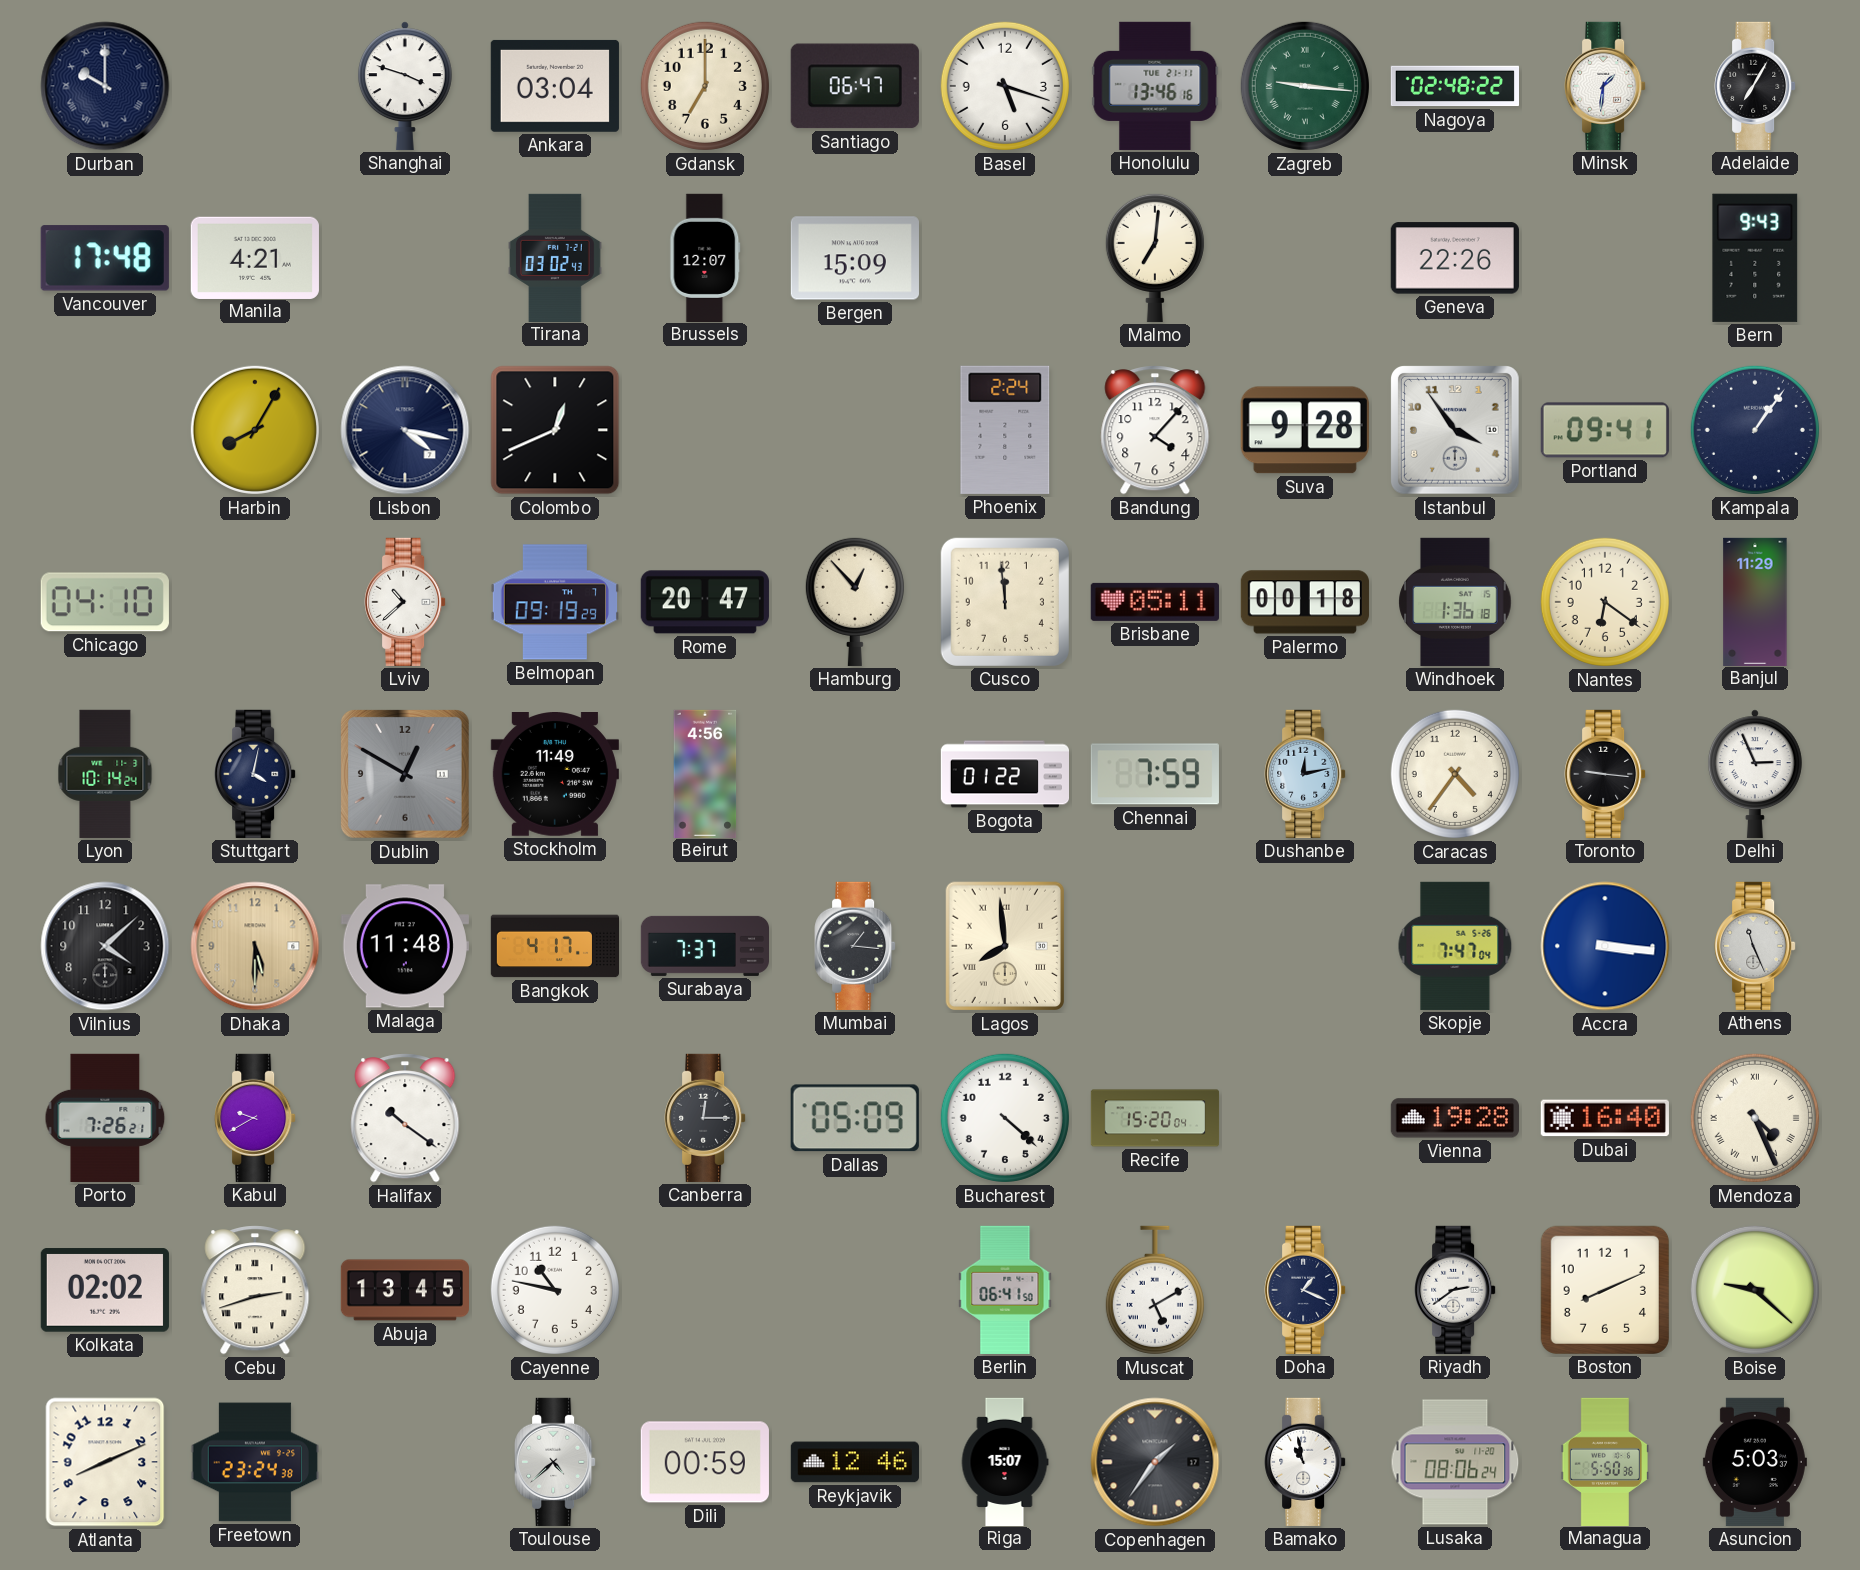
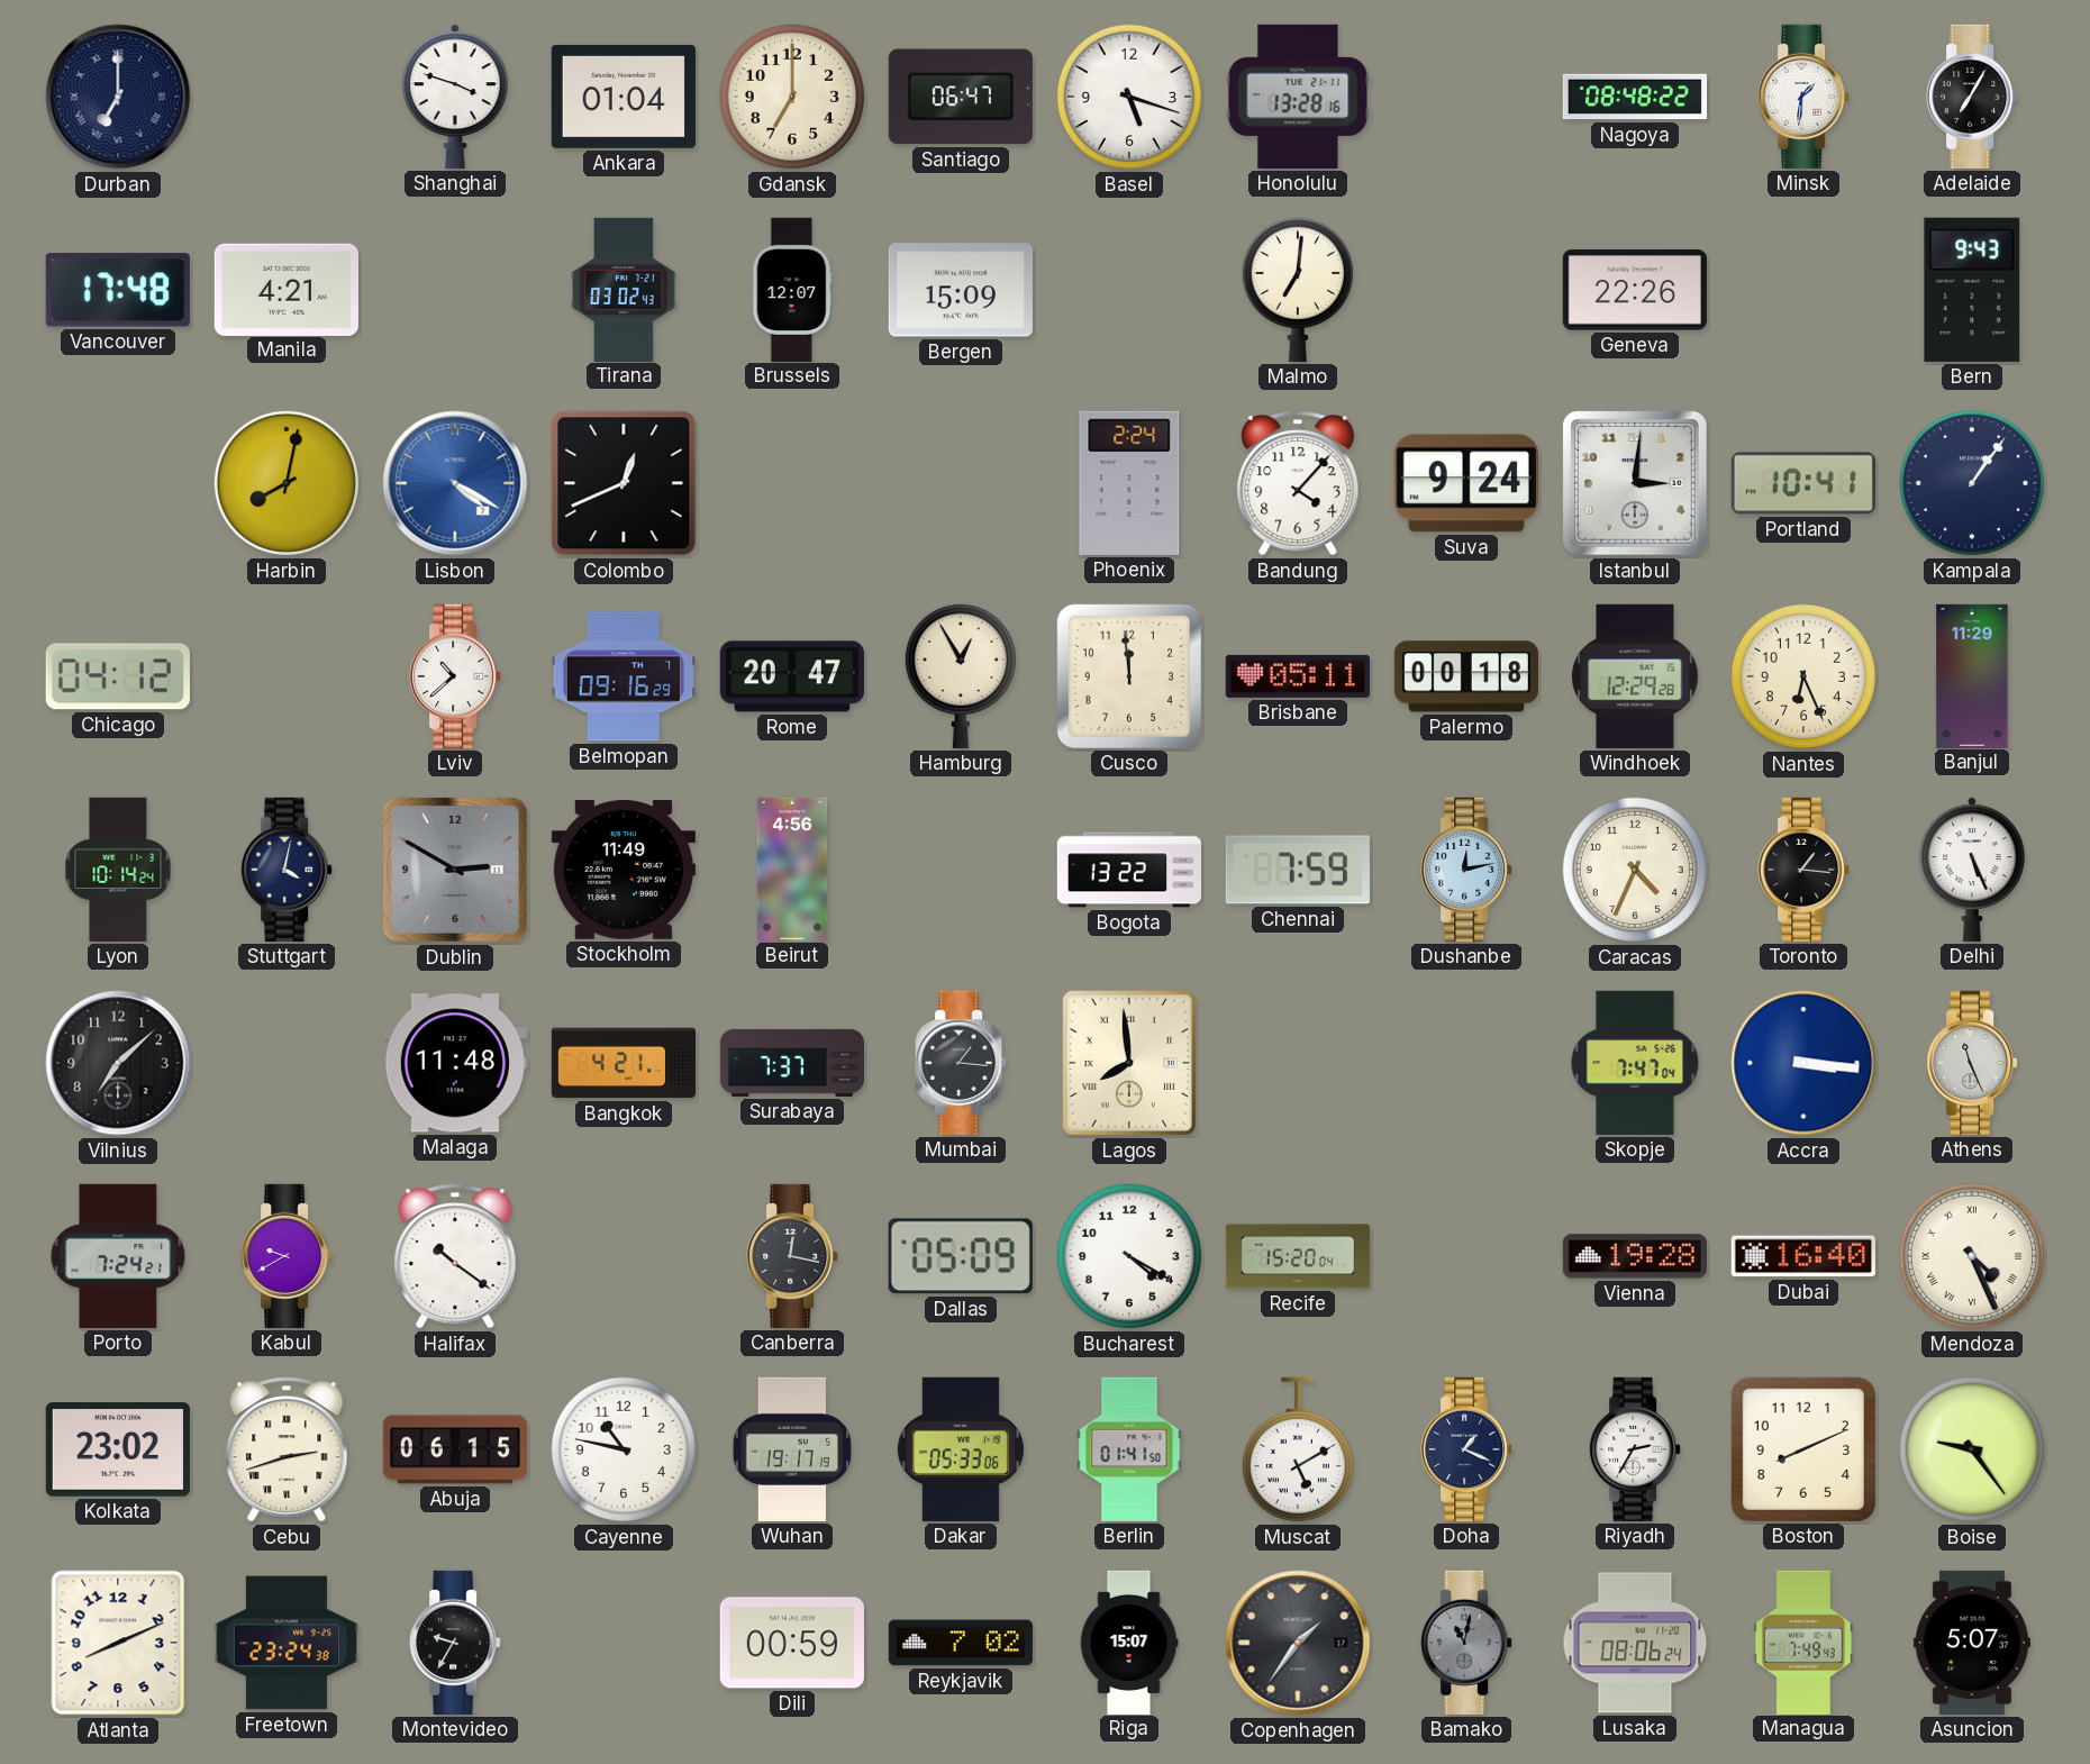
Durban: 10:00 -> 7:00
Ankara: 03:04 -> 01:04
Honolulu: 13:46 -> 13:28
Zagreb: 9:16 -> none
Nagoya: 02:48 -> 08:48
Harbin: 8:05 -> 8:02
Lisbon: 4:17 -> 4:20
Lisbon dial: navy -> blue
Suva: 9:28 -> 9:24
Istanbul: 3:54 -> 3:01
Portland: 09:41 -> 10:41
Chicago: 04:10 -> 04:12
Belmopan: 09:19 -> 09:16
Hamburg: 12:53 -> 12:55
Windhoek: 1:36 -> 12:29
Nantes: 6:21 -> 6:26
Dublin: 12:50 -> 2:50
Bogota: 01:22 -> 13:22
Caracas: 4:36 -> 4:34
Toronto: 9:16 -> 1:16
Delhi: 2:56 -> 5:26
Vilnius: 4:08 -> 7:08
Dhaka: 5:30 -> none
Bangkok: 4:17 -> 4:21
Porto: 7:26 -> 7:24
Canberra: 12:15 -> 12:17
Bucharest: 4:22 -> 4:20
Kolkata: 02:02 -> 23:02
Abuja: 13:45 -> 06:15
Wuhan: none -> 19:17
Dakar: none -> 05:33
Berlin: 06:41 -> 01:41
Riyadh: 2:39 -> 2:35
Boise: 9:22 -> 9:24
Montevideo: none -> 9:35
Toulouse: 4:38 -> none
Reykjavik: 12:46 -> 7:02
Bamako: 10:58 -> 11:02
Bamako dial: white -> grey
Managua: 5:50 -> 7:49
Asuncion: 5:03 -> 5:07
